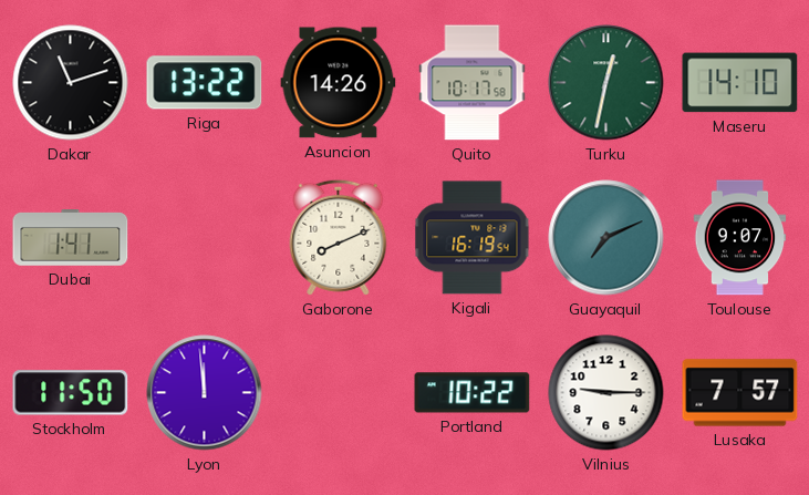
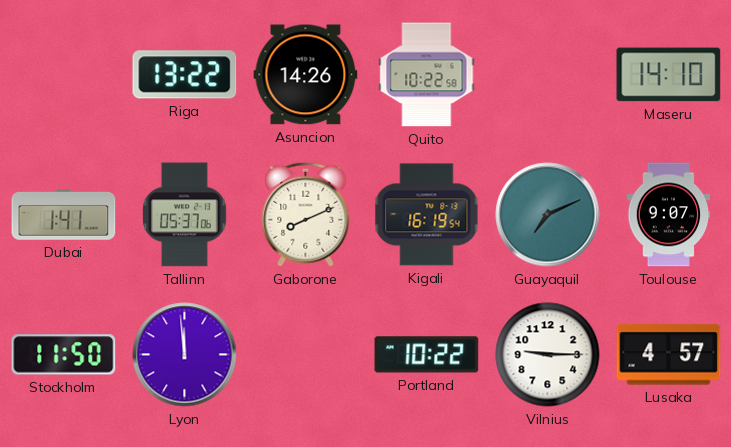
Dakar: 11:12 -> none
Quito: 10:17 -> 10:22
Turku: 12:32 -> none
Tallinn: none -> 05:37
Lusaka: 7:57 -> 4:57
